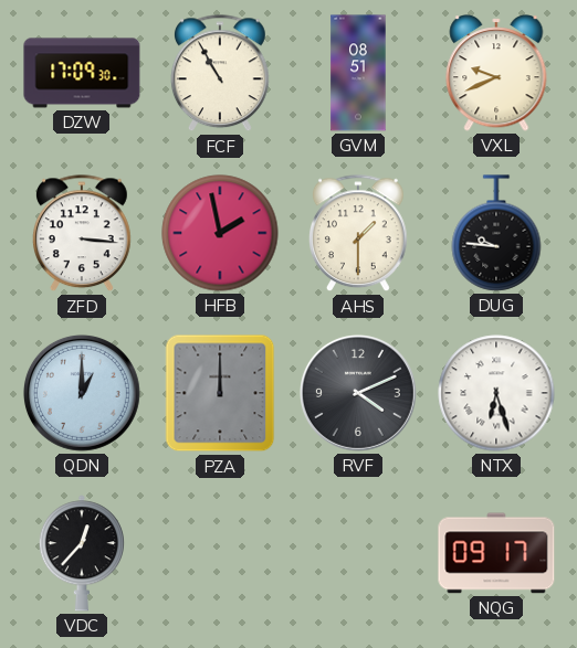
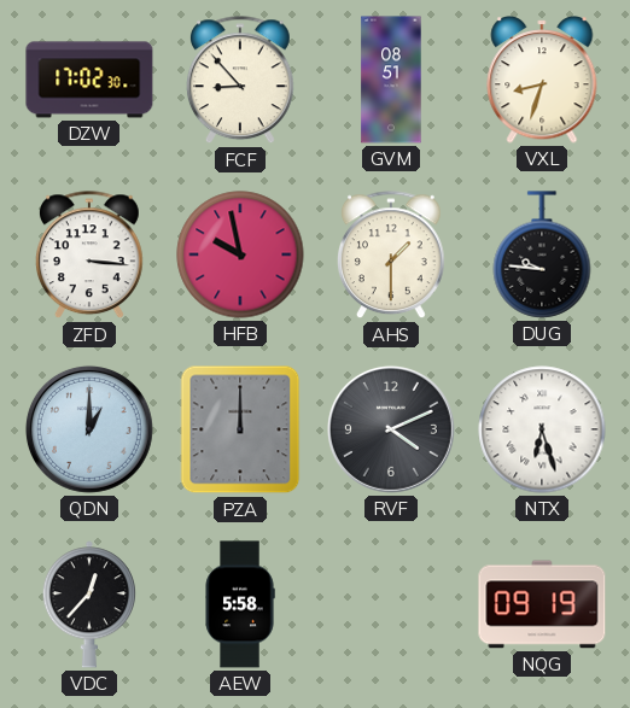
DZW: 17:09 -> 17:02
FCF: 10:55 -> 8:53
VXL: 9:41 -> 8:33
HFB: 1:58 -> 9:58
AEW: none -> 5:58
NQG: 09:17 -> 09:19
